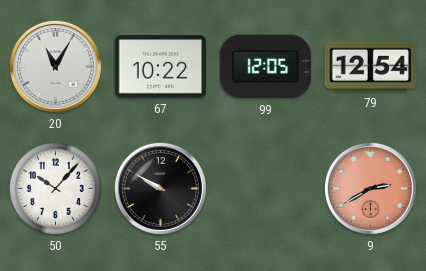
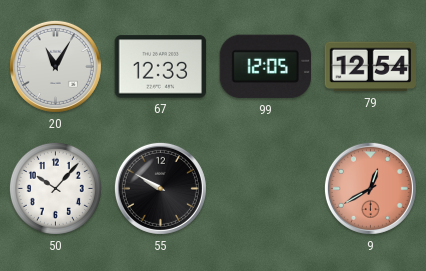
67: 10:22 -> 12:33
9: 2:40 -> 12:40
